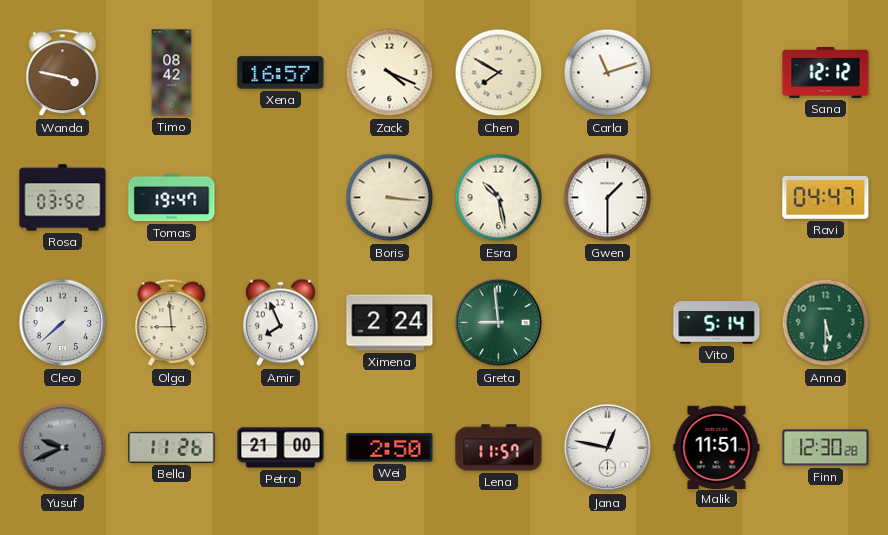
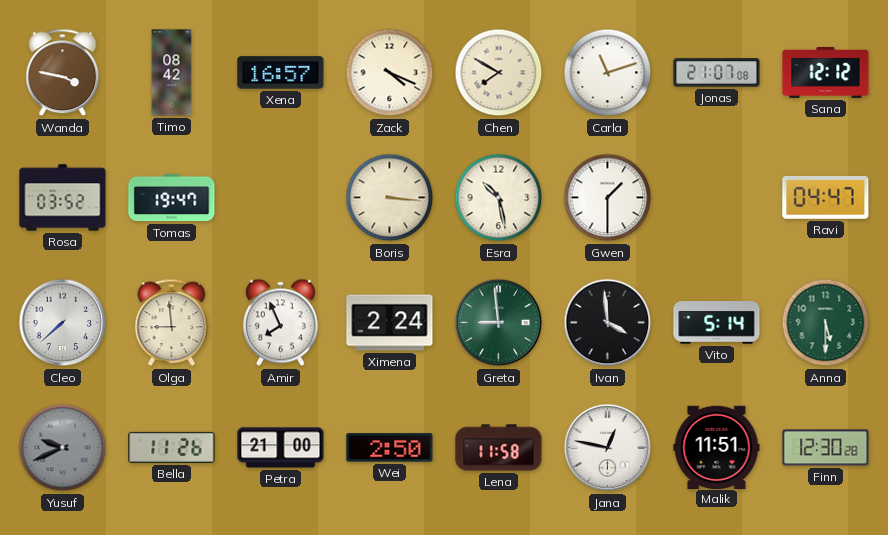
Jonas: none -> 21:07
Ivan: none -> 3:59
Lena: 11:57 -> 11:58
